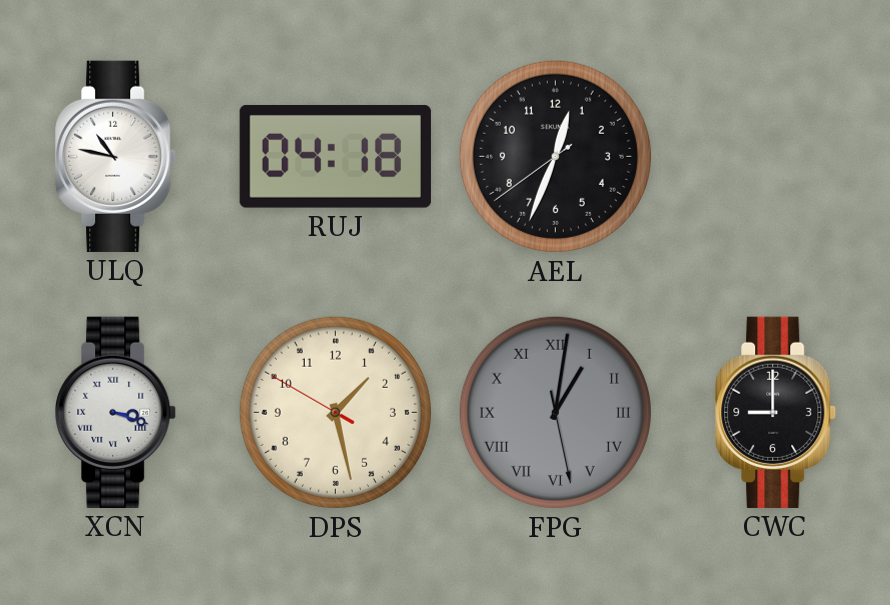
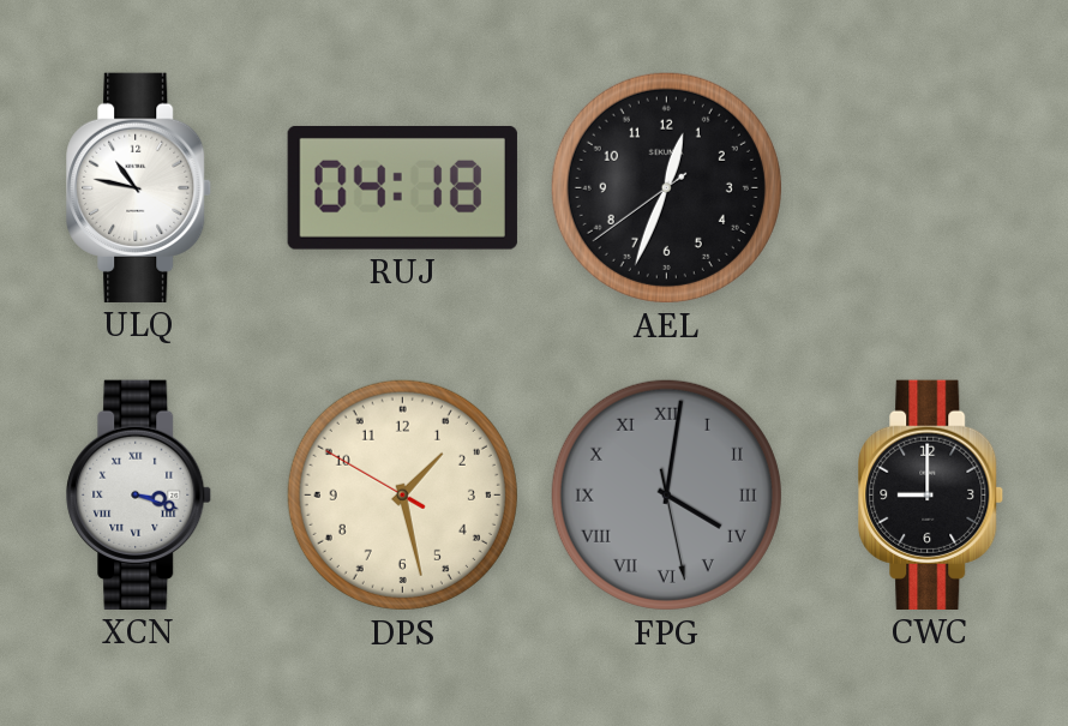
FPG: 1:01 -> 4:01
